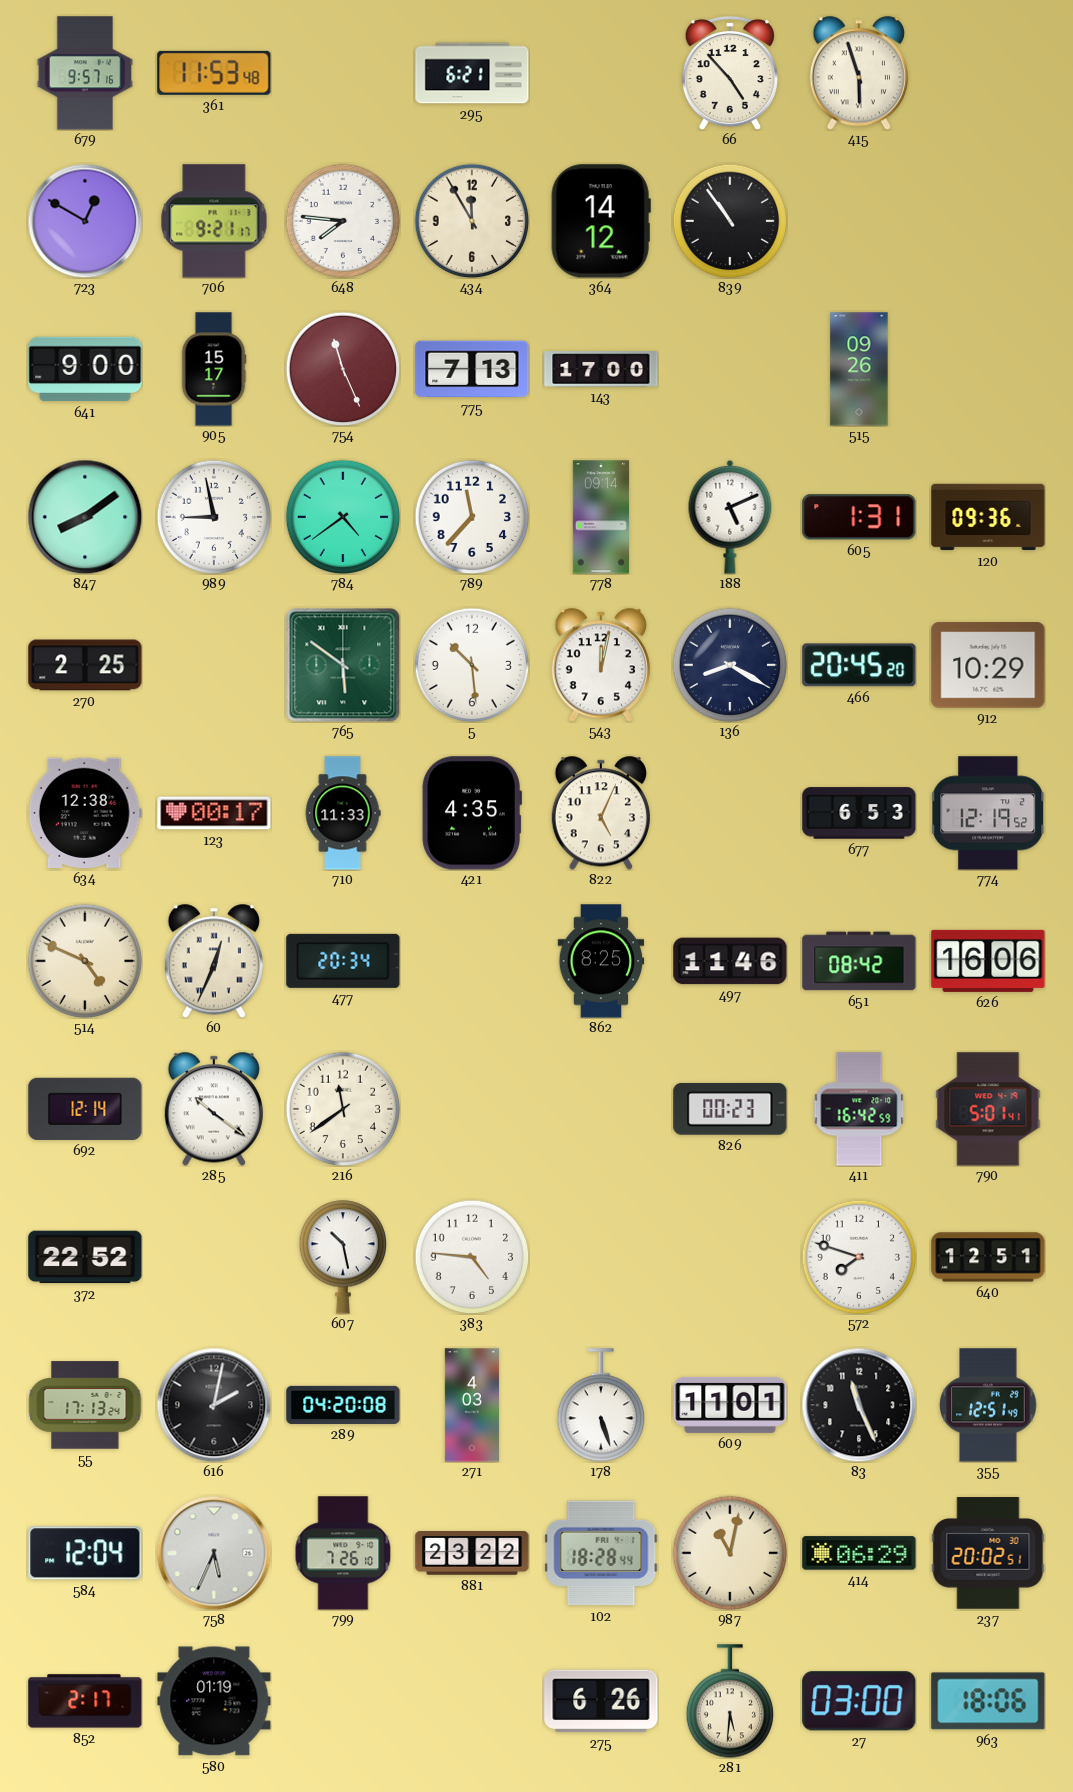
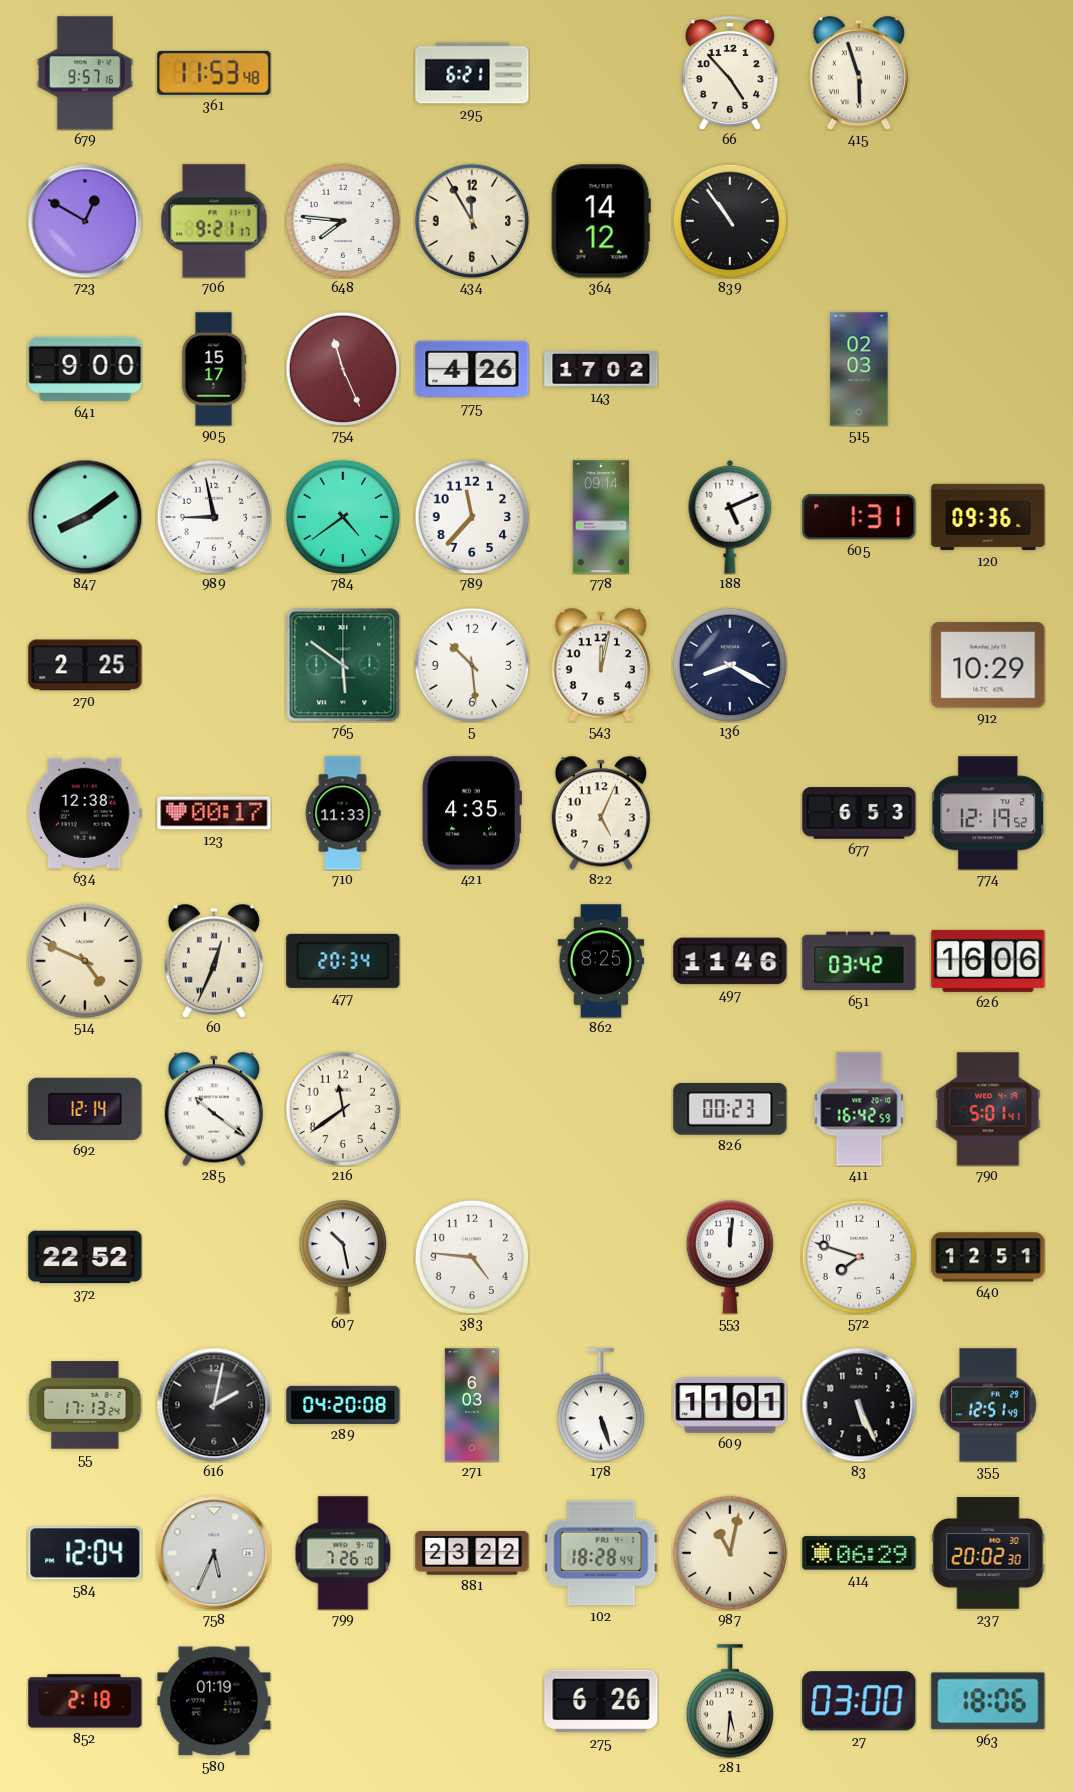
775: 7:13 -> 4:26
143: 17:00 -> 17:02
515: 09:26 -> 02:03
466: 20:45 -> none
651: 08:42 -> 03:42
553: none -> 12:01
271: 4:03 -> 6:03
83: 11:26 -> 5:26
237: 20:02:51 -> 20:02:30
852: 2:17 -> 2:18
